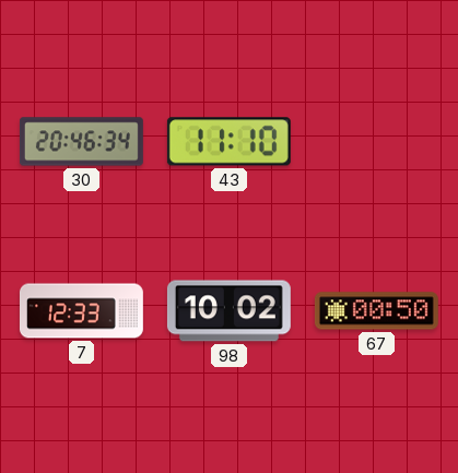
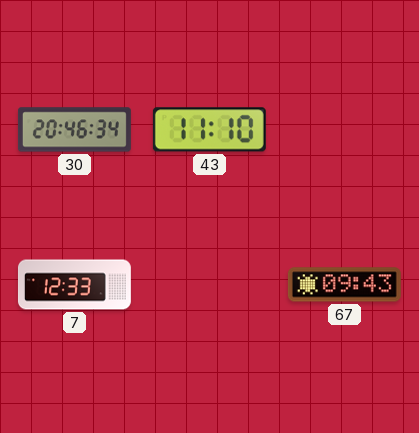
98: 10:02 -> none
67: 00:50 -> 09:43
